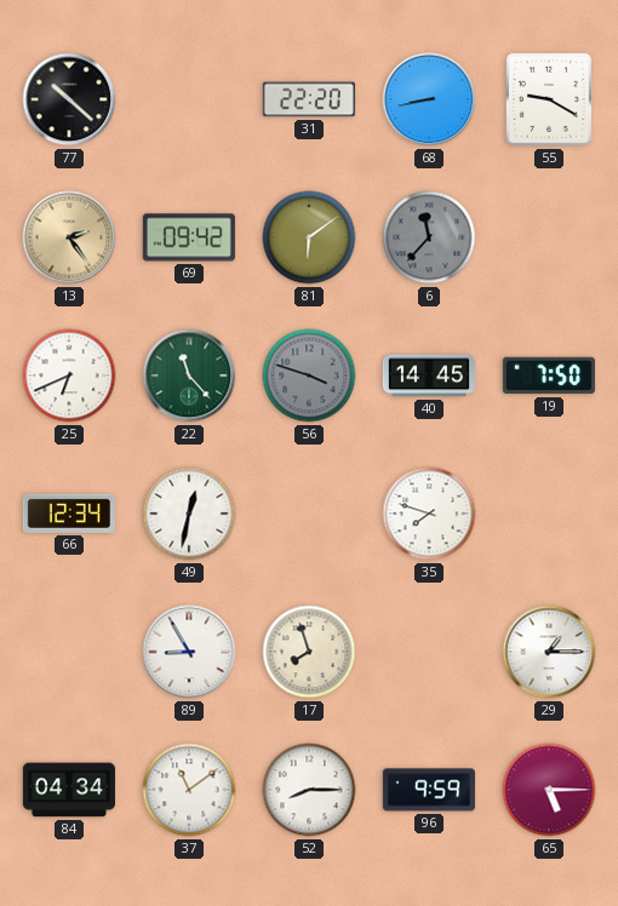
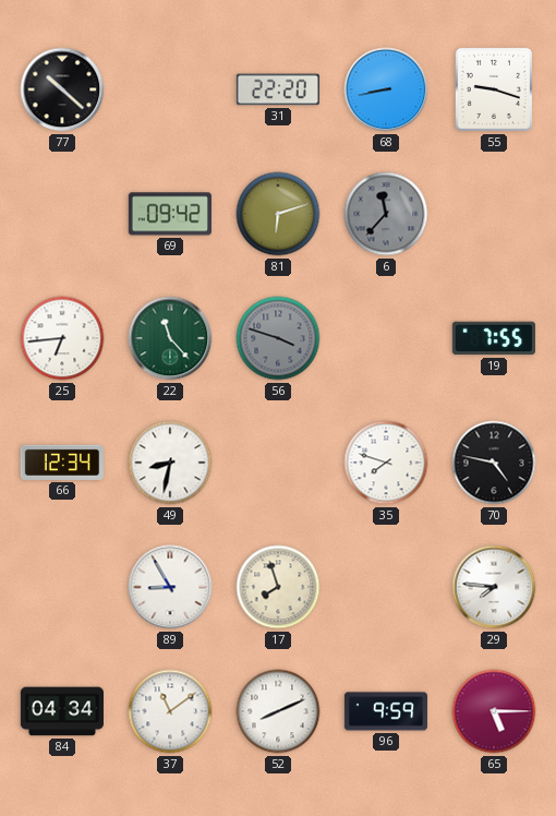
55: 9:20 -> 9:18
13: 2:24 -> none
81: 6:09 -> 6:12
25: 6:41 -> 6:44
40: 14:45 -> none
19: 7:50 -> 7:55
49: 12:32 -> 8:32
70: none -> 4:47
29: 1:15 -> 7:46
52: 8:15 -> 8:11
